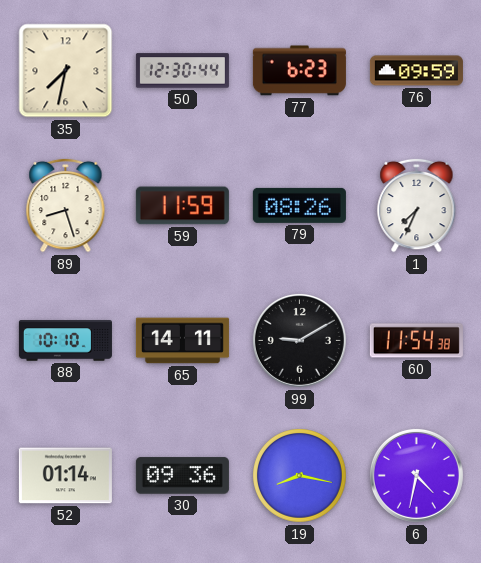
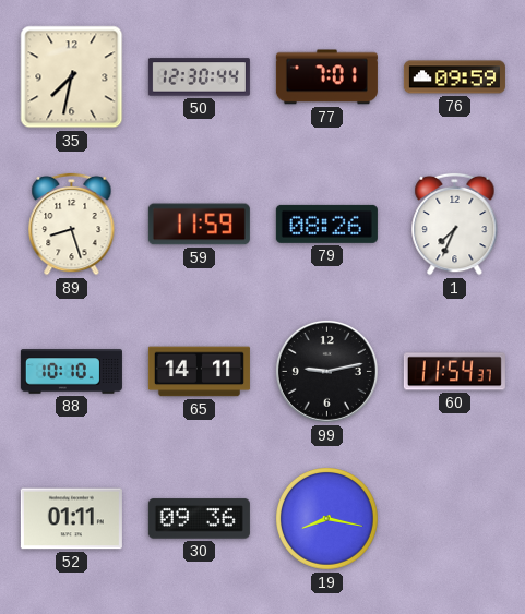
77: 6:23 -> 7:01
99: 9:10 -> 9:13
60: 11:54:38 -> 11:54:37
52: 01:14 -> 01:11
6: 4:32 -> none
